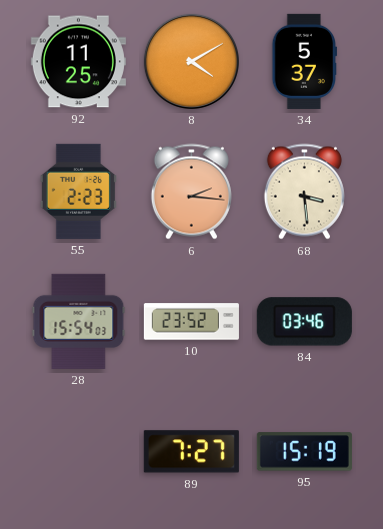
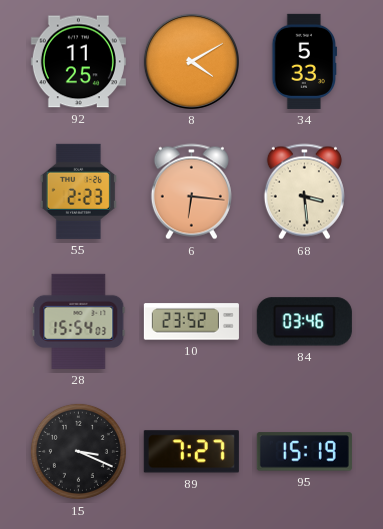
34: 5:37 -> 5:33
6: 2:16 -> 6:16
15: none -> 3:19
